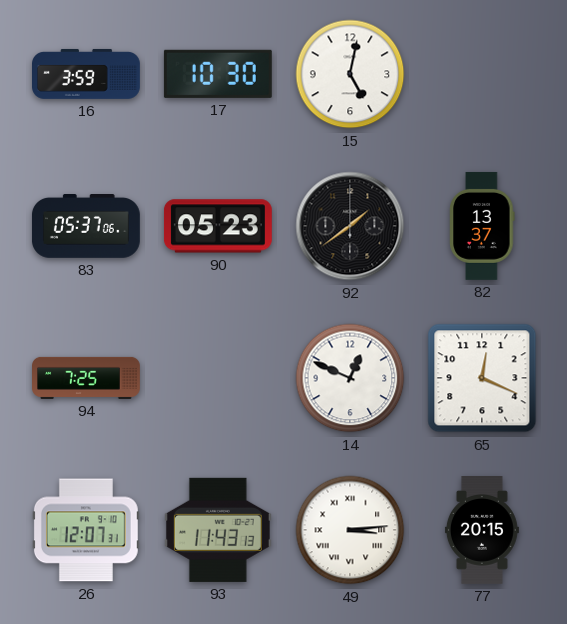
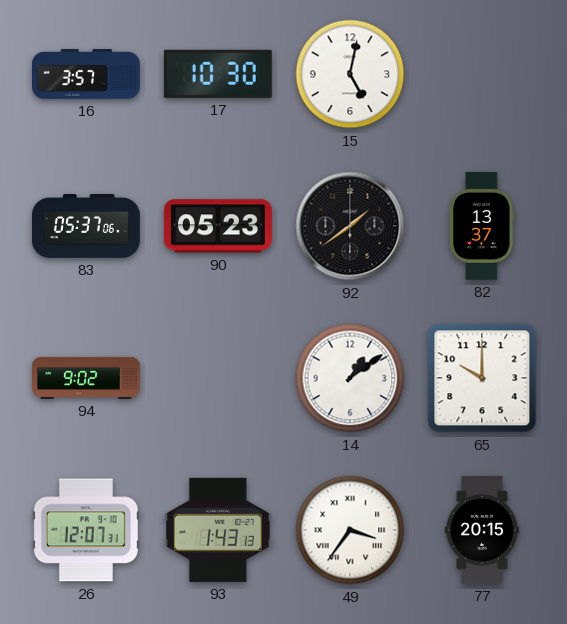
16: 3:59 -> 3:57
94: 7:25 -> 9:02
14: 12:49 -> 1:09
65: 12:19 -> 10:00
93: 11:43 -> 1:43
49: 3:14 -> 3:36
